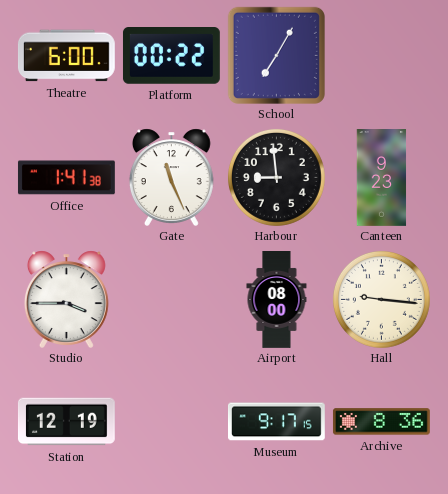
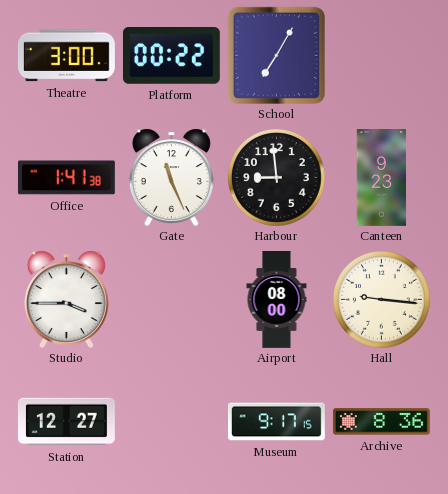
Theatre: 6:00 -> 3:00
Station: 12:19 -> 12:27
